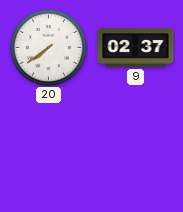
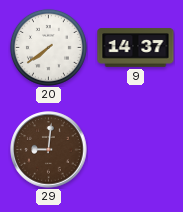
9: 02:37 -> 14:37
29: none -> 9:01
